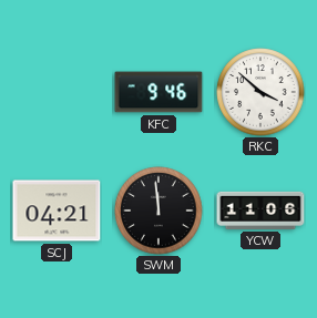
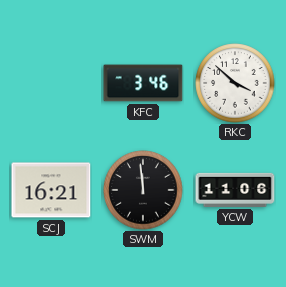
KFC: 9:46 -> 3:46
SCJ: 04:21 -> 16:21
